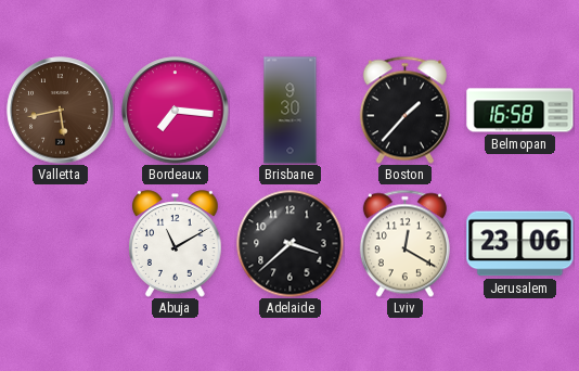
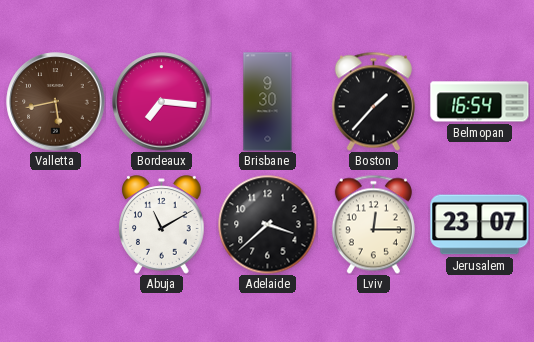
Belmopan: 16:58 -> 16:54
Lviv: 12:20 -> 12:15
Jerusalem: 23:06 -> 23:07
